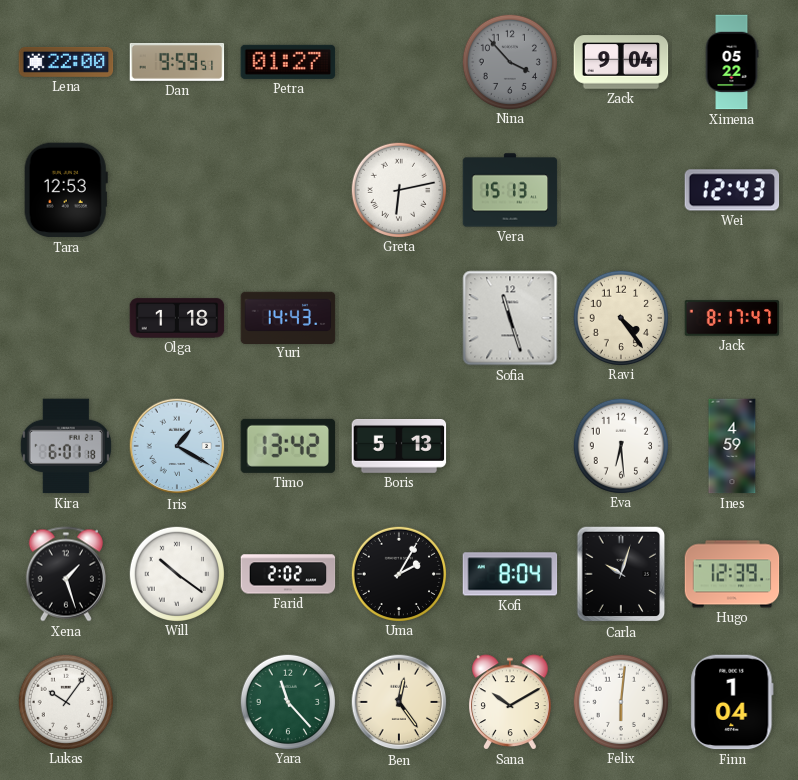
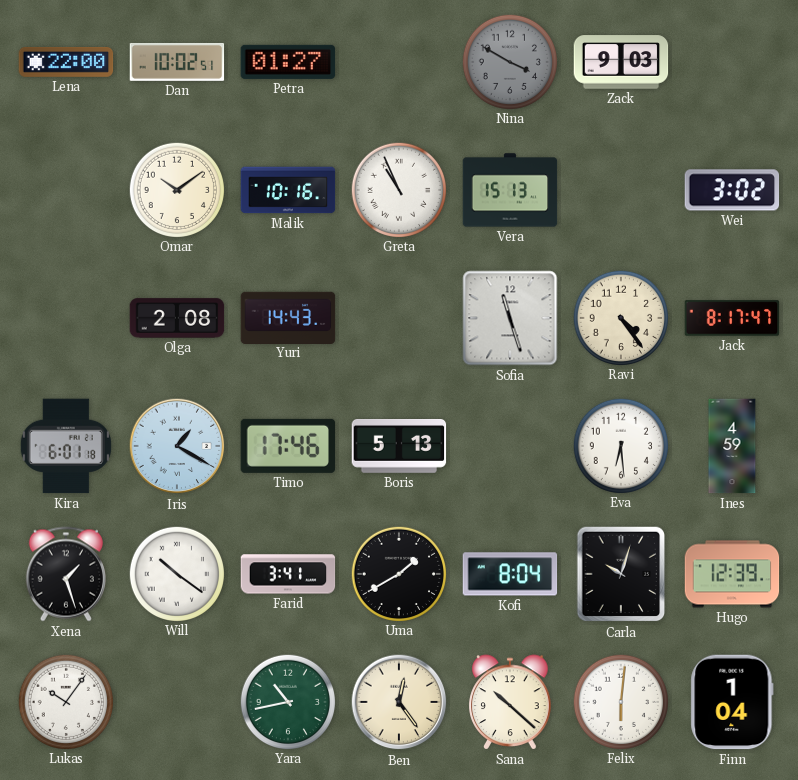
Dan: 9:59 -> 10:02
Nina: 3:53 -> 3:50
Zack: 9:04 -> 9:03
Ximena: 05:22 -> none
Tara: 12:53 -> none
Omar: none -> 10:09
Malik: none -> 10:16
Greta: 6:13 -> 10:56
Wei: 12:43 -> 3:02
Olga: 1:18 -> 2:08
Timo: 13:42 -> 17:46
Farid: 2:02 -> 3:41
Uma: 2:05 -> 1:40
Yara: 11:23 -> 10:43
Sana: 10:10 -> 10:22
